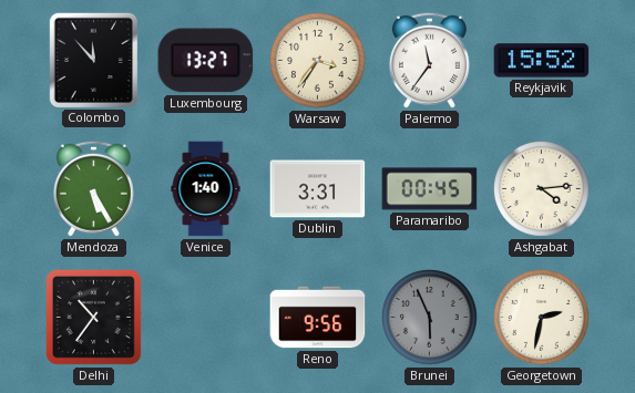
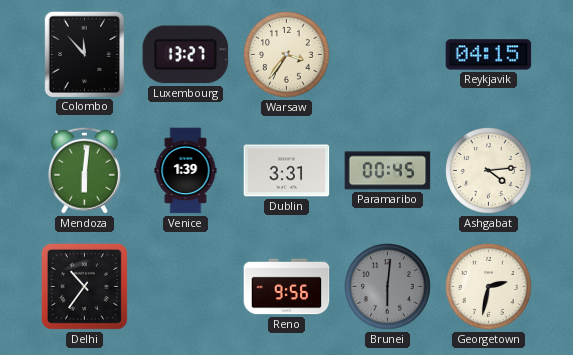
Palermo: 11:36 -> none
Reykjavik: 15:52 -> 04:15
Mendoza: 5:25 -> 6:01
Venice: 1:40 -> 1:39
Brunei: 5:56 -> 6:01
